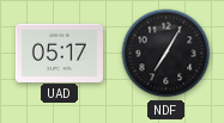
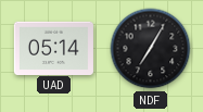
UAD: 05:17 -> 05:14
